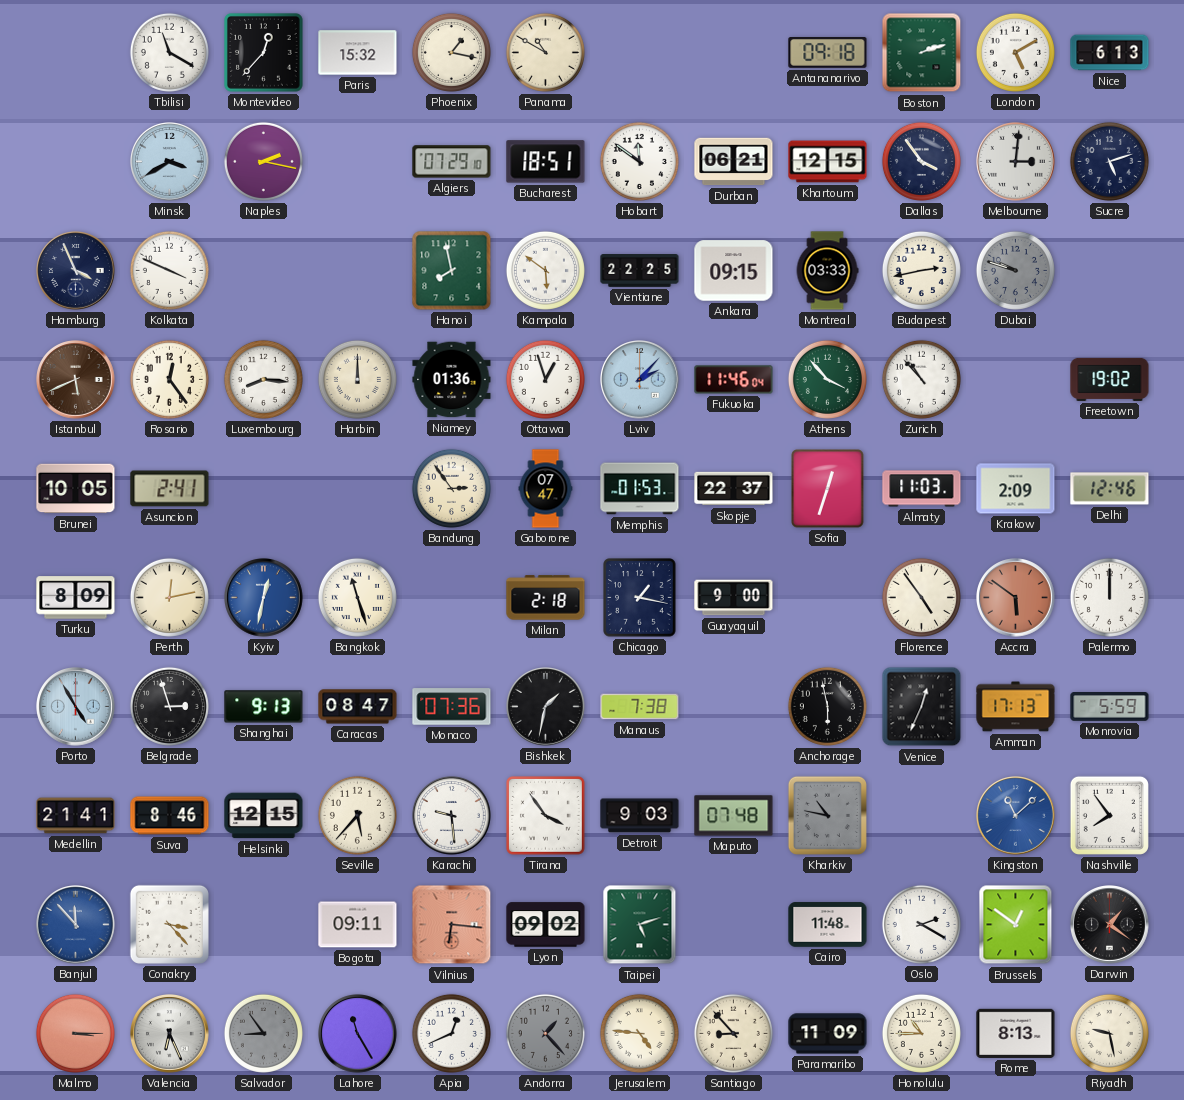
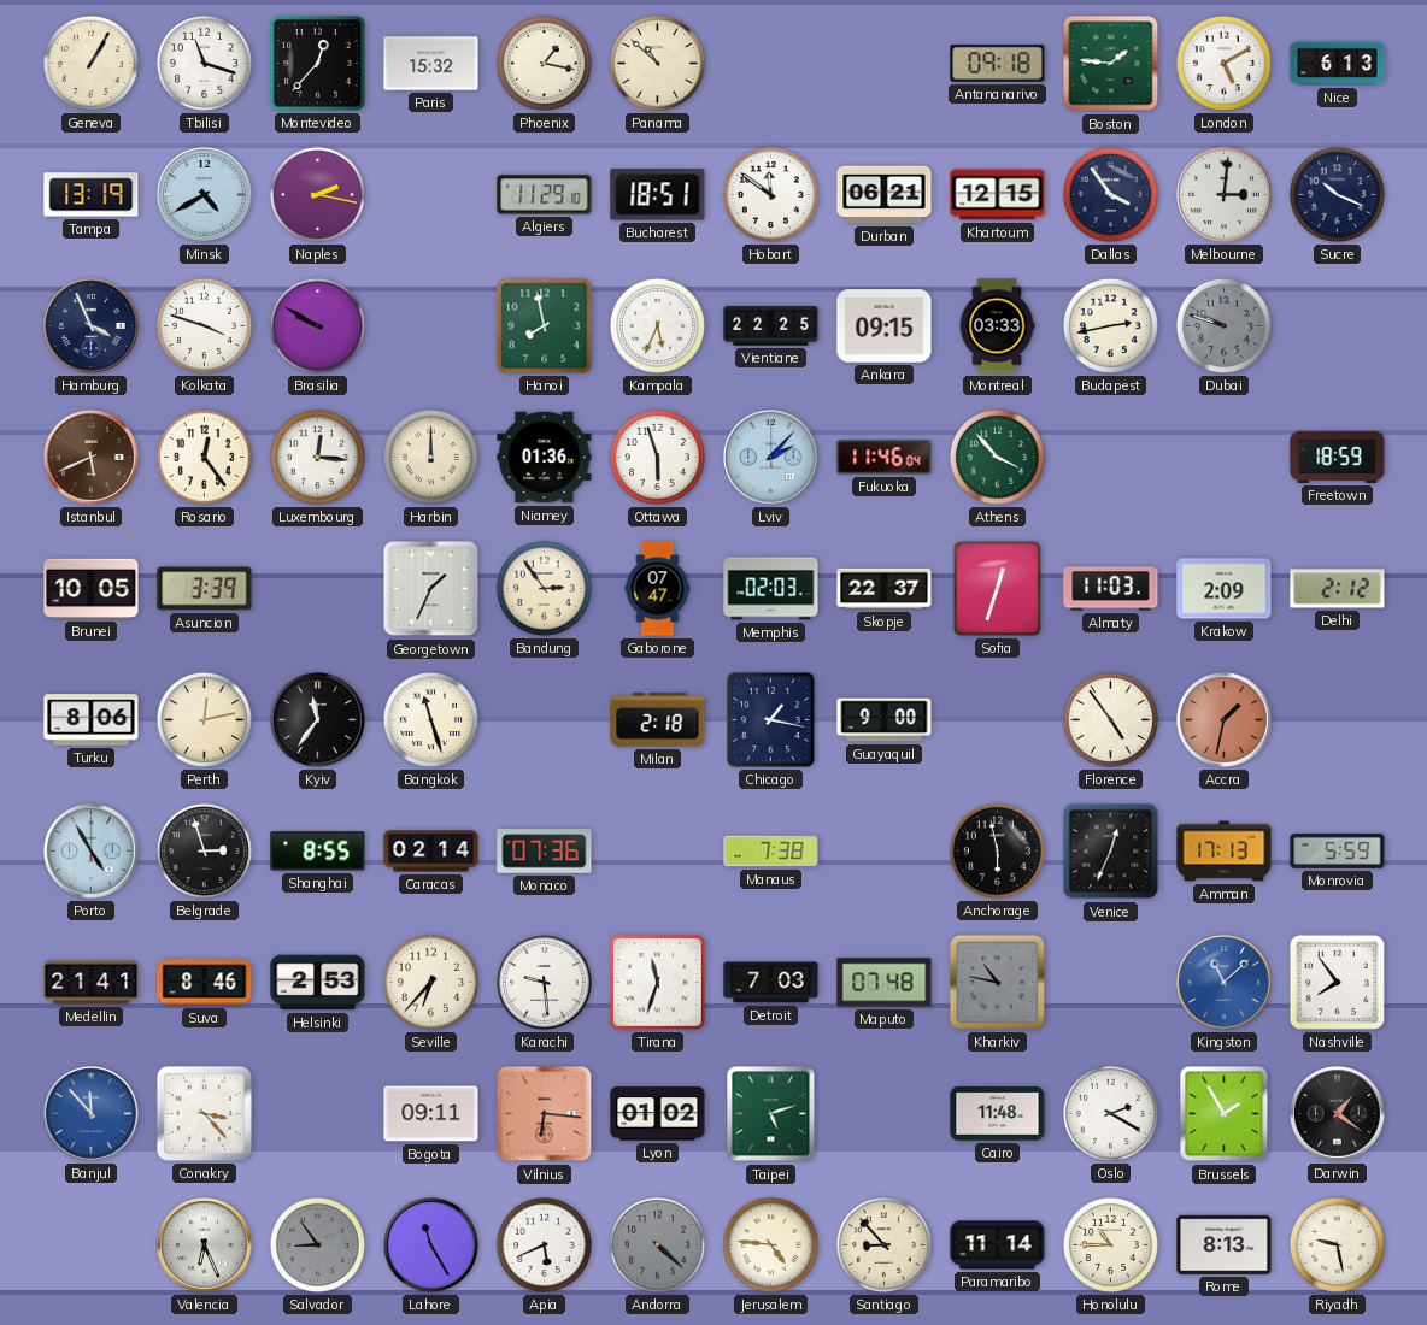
Geneva: none -> 1:05
Tbilisi: 11:20 -> 11:18
Panama: 10:50 -> 10:52
Boston: 2:12 -> 1:46
Tampa: none -> 13:19
Minsk: 3:40 -> 4:40
Algiers: 07:29 -> 11:29
Sucre: 5:12 -> 10:19
Kolkata: 3:49 -> 3:48
Brasilia: none -> 9:50
Kampala: 5:51 -> 5:34
Luxembourg: 8:16 -> 12:16
Ottawa: 12:57 -> 5:57
Zurich: 10:53 -> none
Freetown: 19:02 -> 18:59
Asuncion: 2:41 -> 3:39
Georgetown: none -> 1:34
Memphis: 01:53 -> 02:03
Delhi: 12:46 -> 2:12
Turku: 8:09 -> 8:06
Kyiv: 12:32 -> 11:36
Kyiv dial: blue -> black
Accra: 5:51 -> 1:32
Palermo: 12:00 -> none
Shanghai: 9:13 -> 8:55
Caracas: 08:47 -> 02:14
Bishkek: 1:32 -> none
Helsinki: 12:15 -> 2:53
Seville: 5:37 -> 6:37
Tirana: 3:54 -> 11:33
Detroit: 9:03 -> 7:03
Lyon: 09:02 -> 01:02
Brussels: 12:51 -> 1:55
Malmo: 3:15 -> none
Apia: 12:41 -> 5:41
Andorra: 1:23 -> 4:22
Paramaribo: 11:09 -> 11:14
